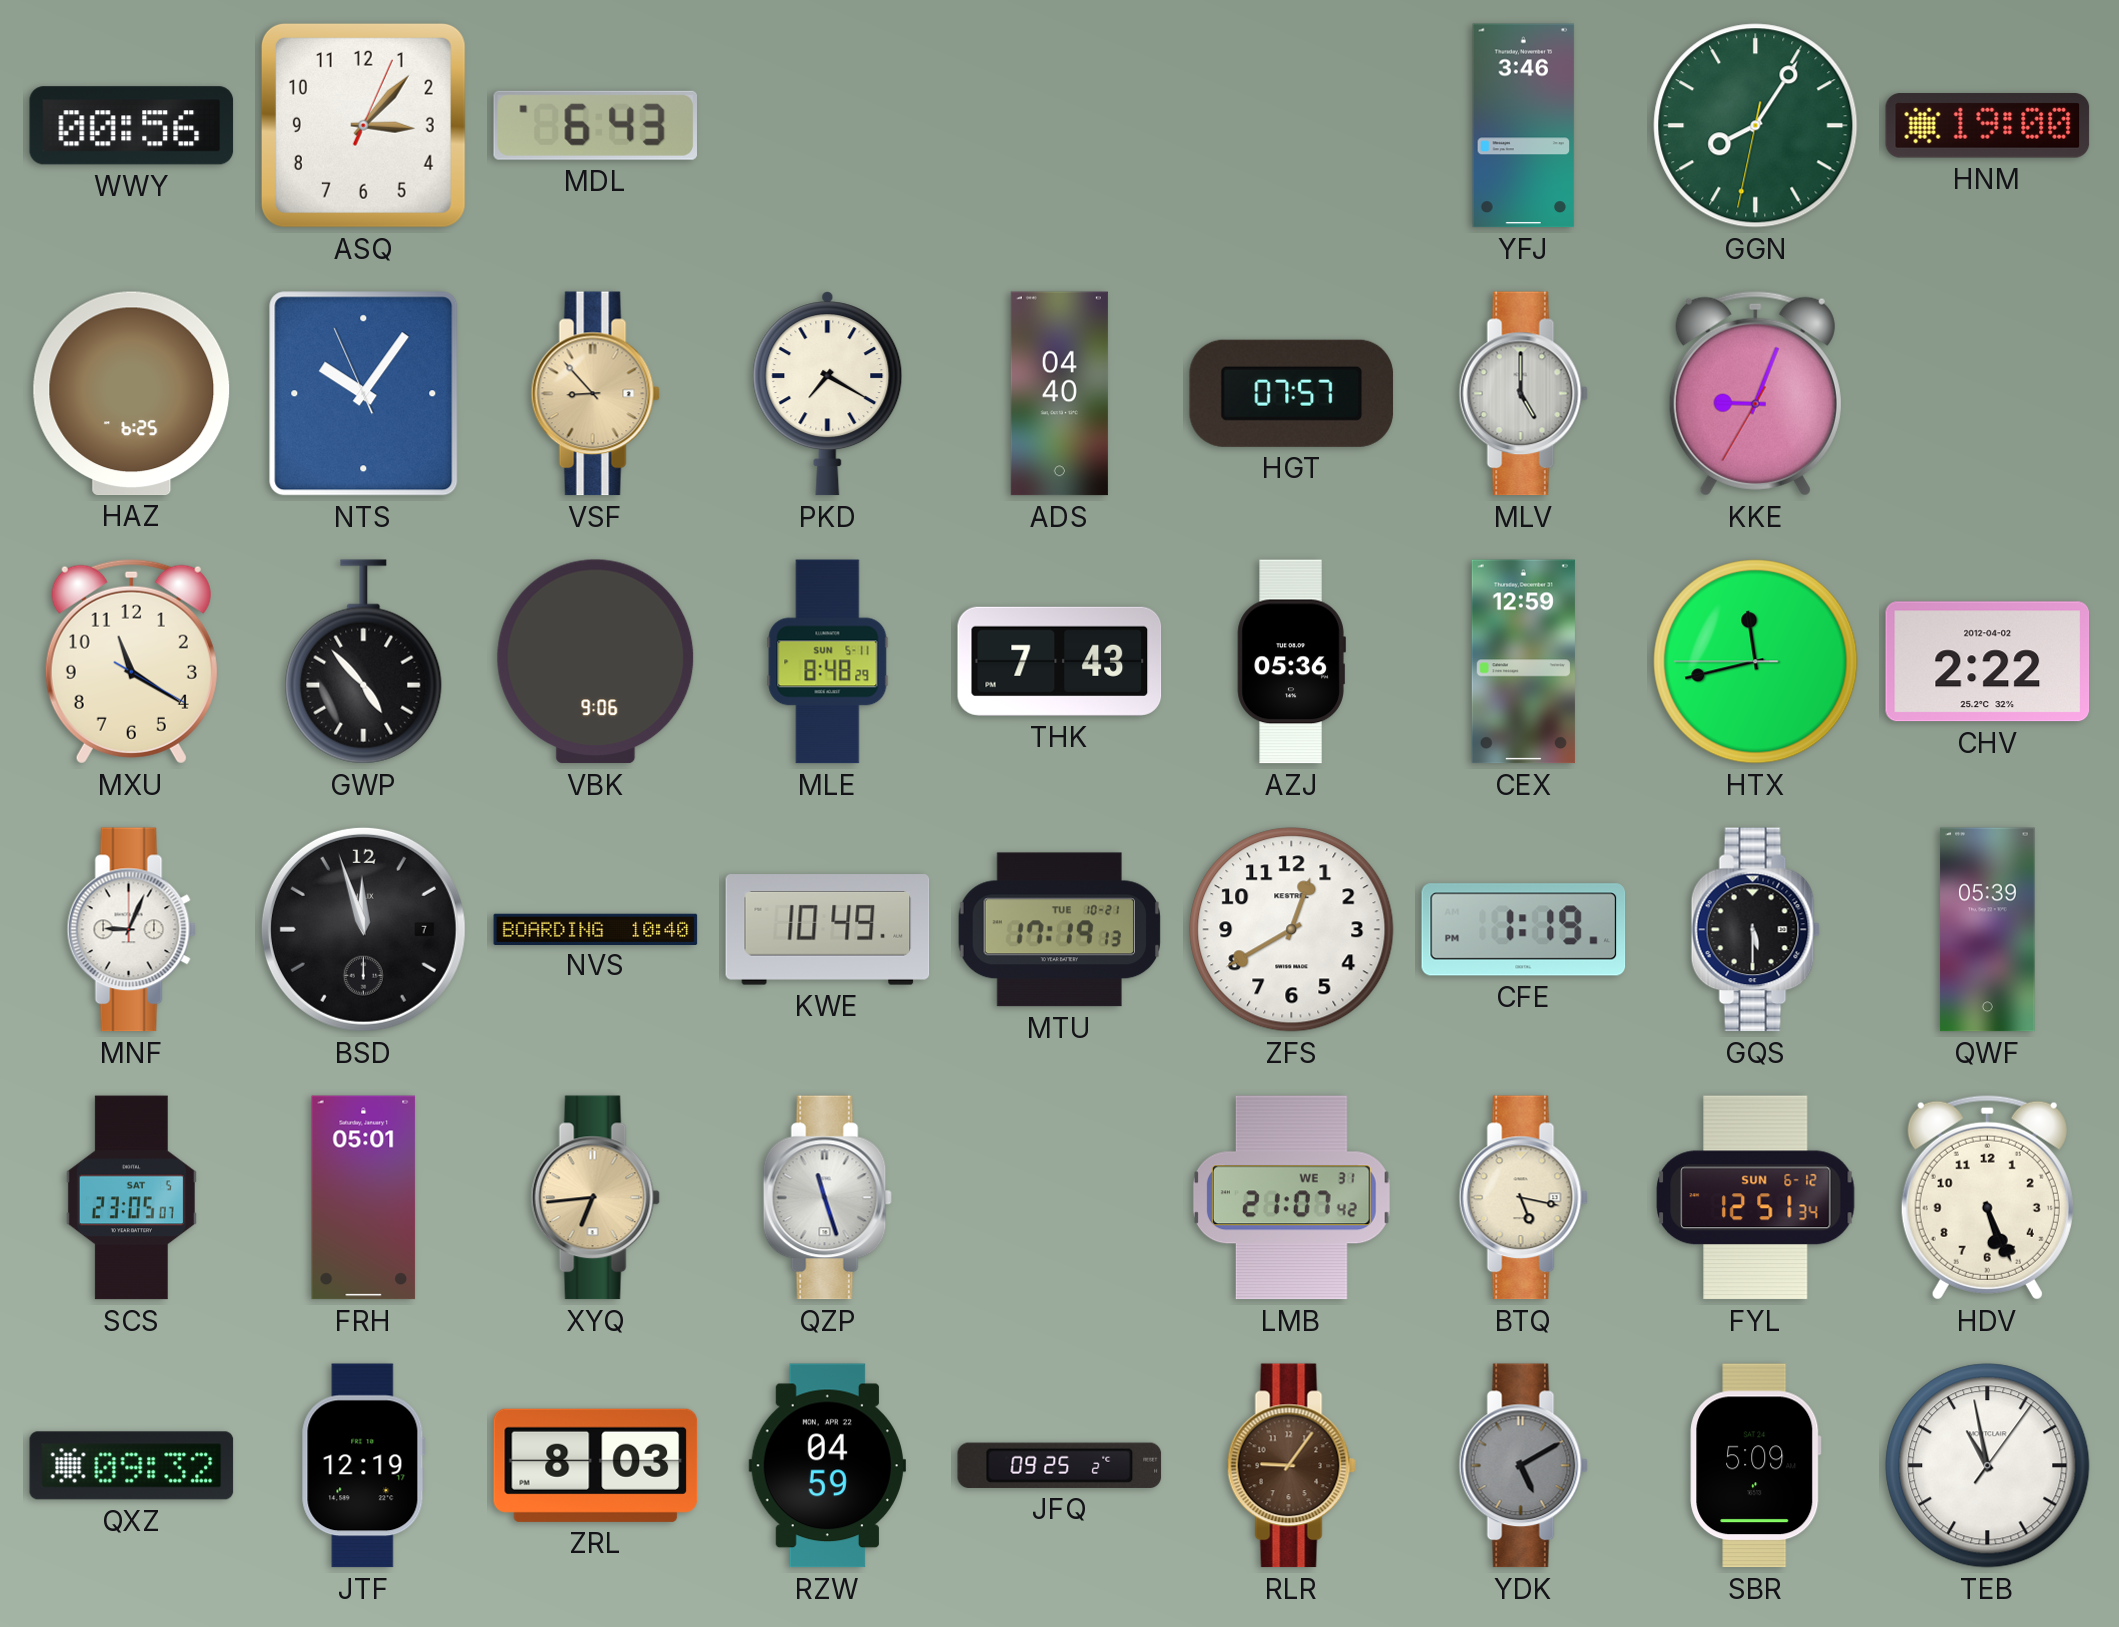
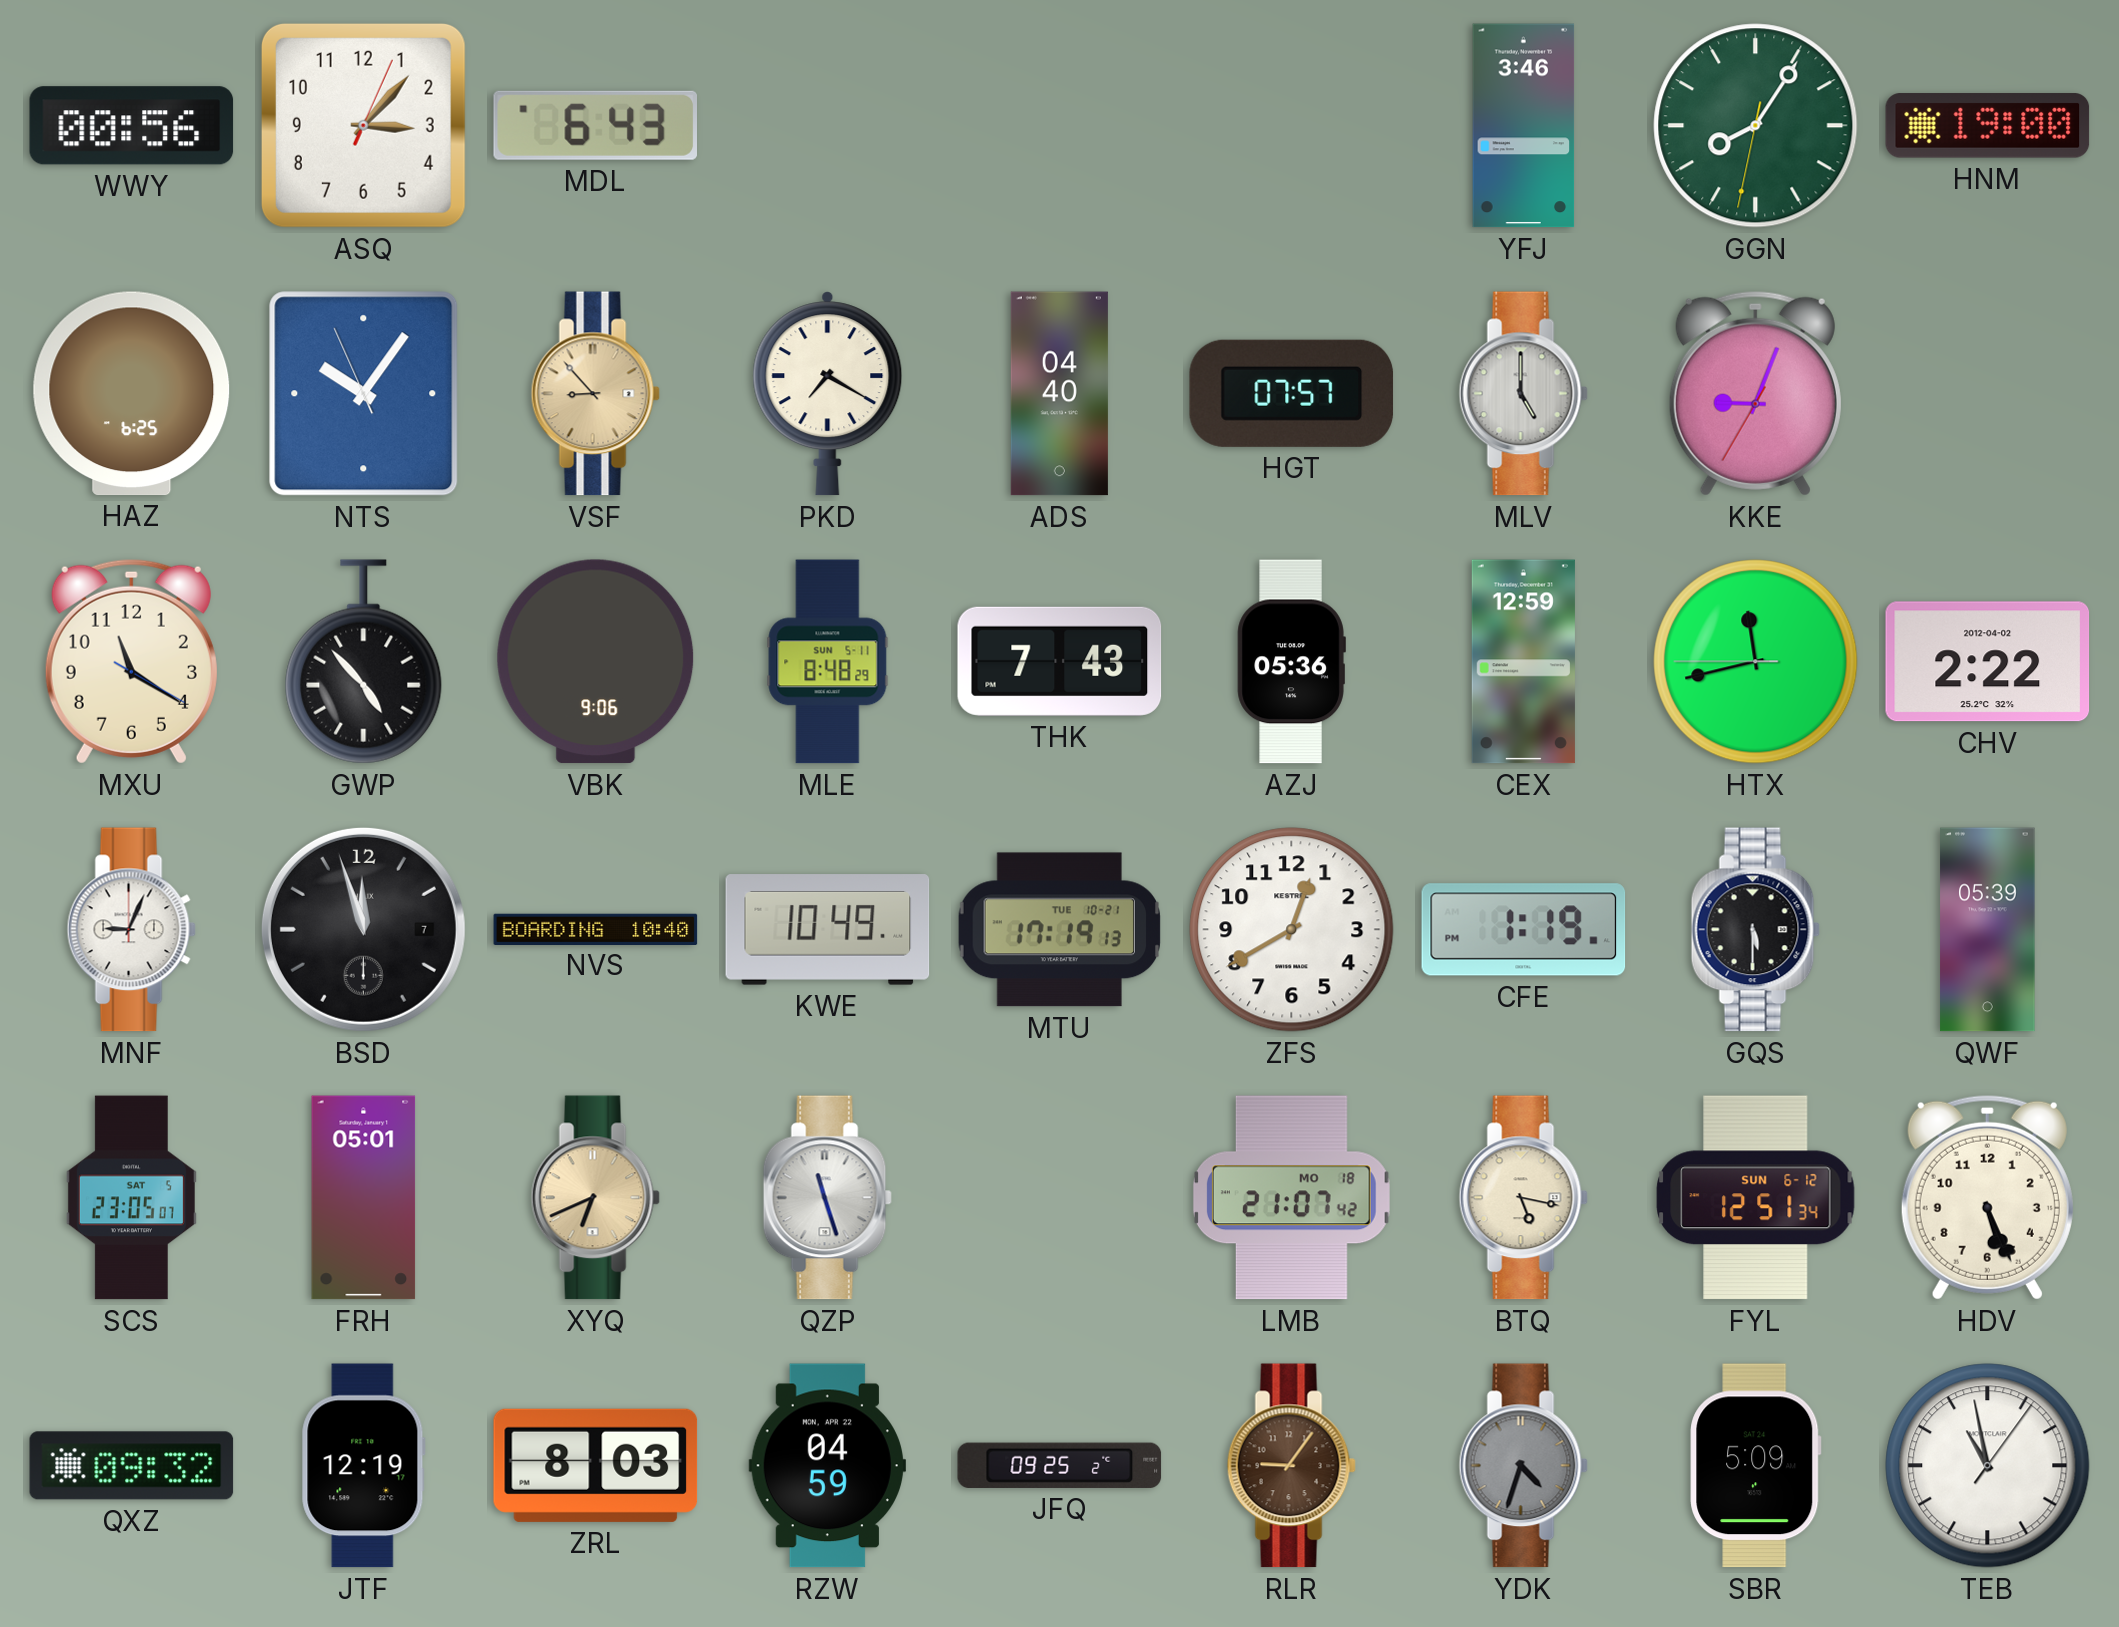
XYQ: 6:44 -> 6:41
LMB date: WE 31 -> MO 18
YDK: 5:10 -> 4:33
